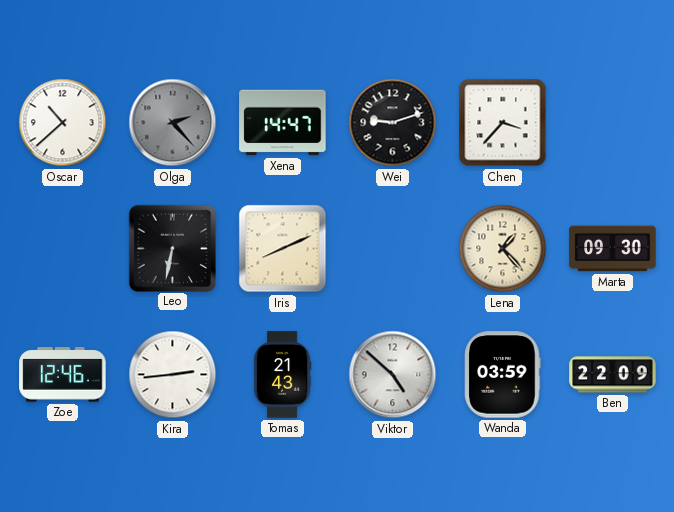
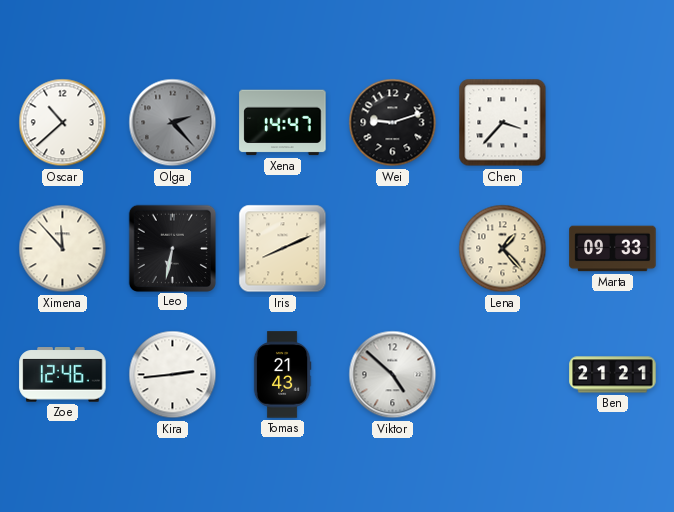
Ximena: none -> 11:53
Marta: 09:30 -> 09:33
Wanda: 03:59 -> none
Ben: 22:09 -> 21:21
